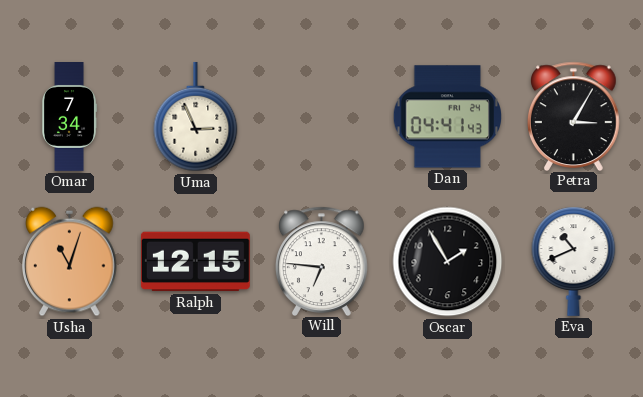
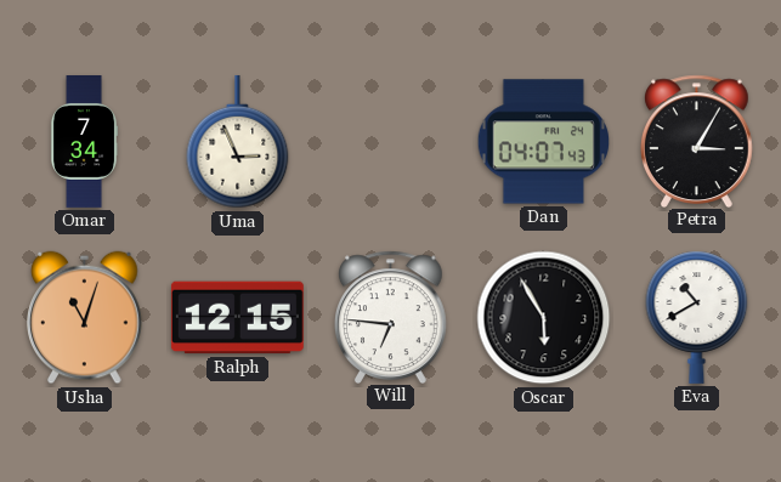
Dan: 04:41 -> 04:07
Oscar: 1:55 -> 5:55
Eva: 10:41 -> 10:40
